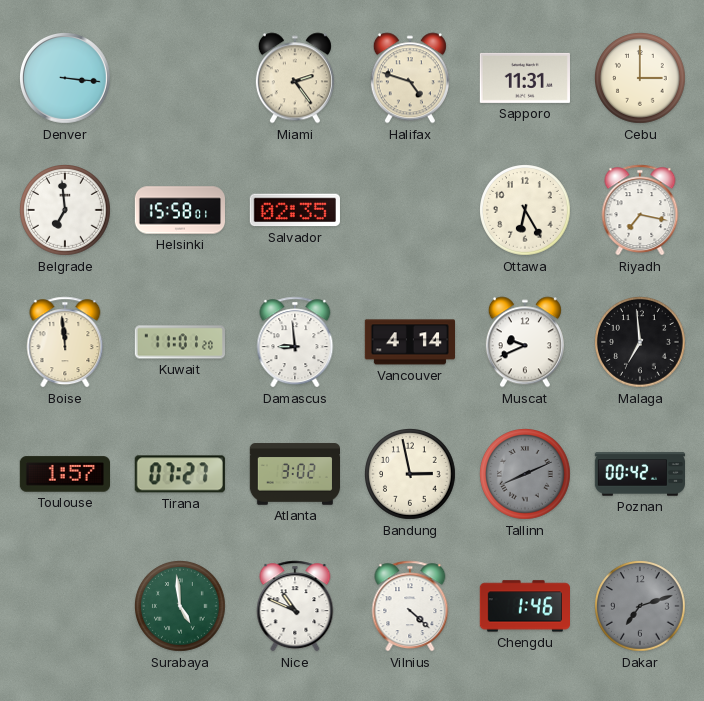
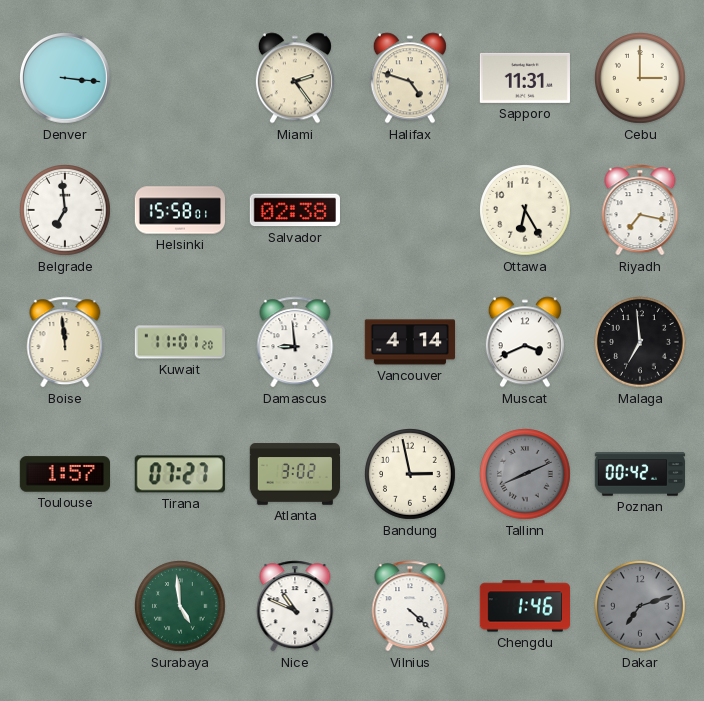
Salvador: 02:35 -> 02:38
Muscat: 9:41 -> 3:41
